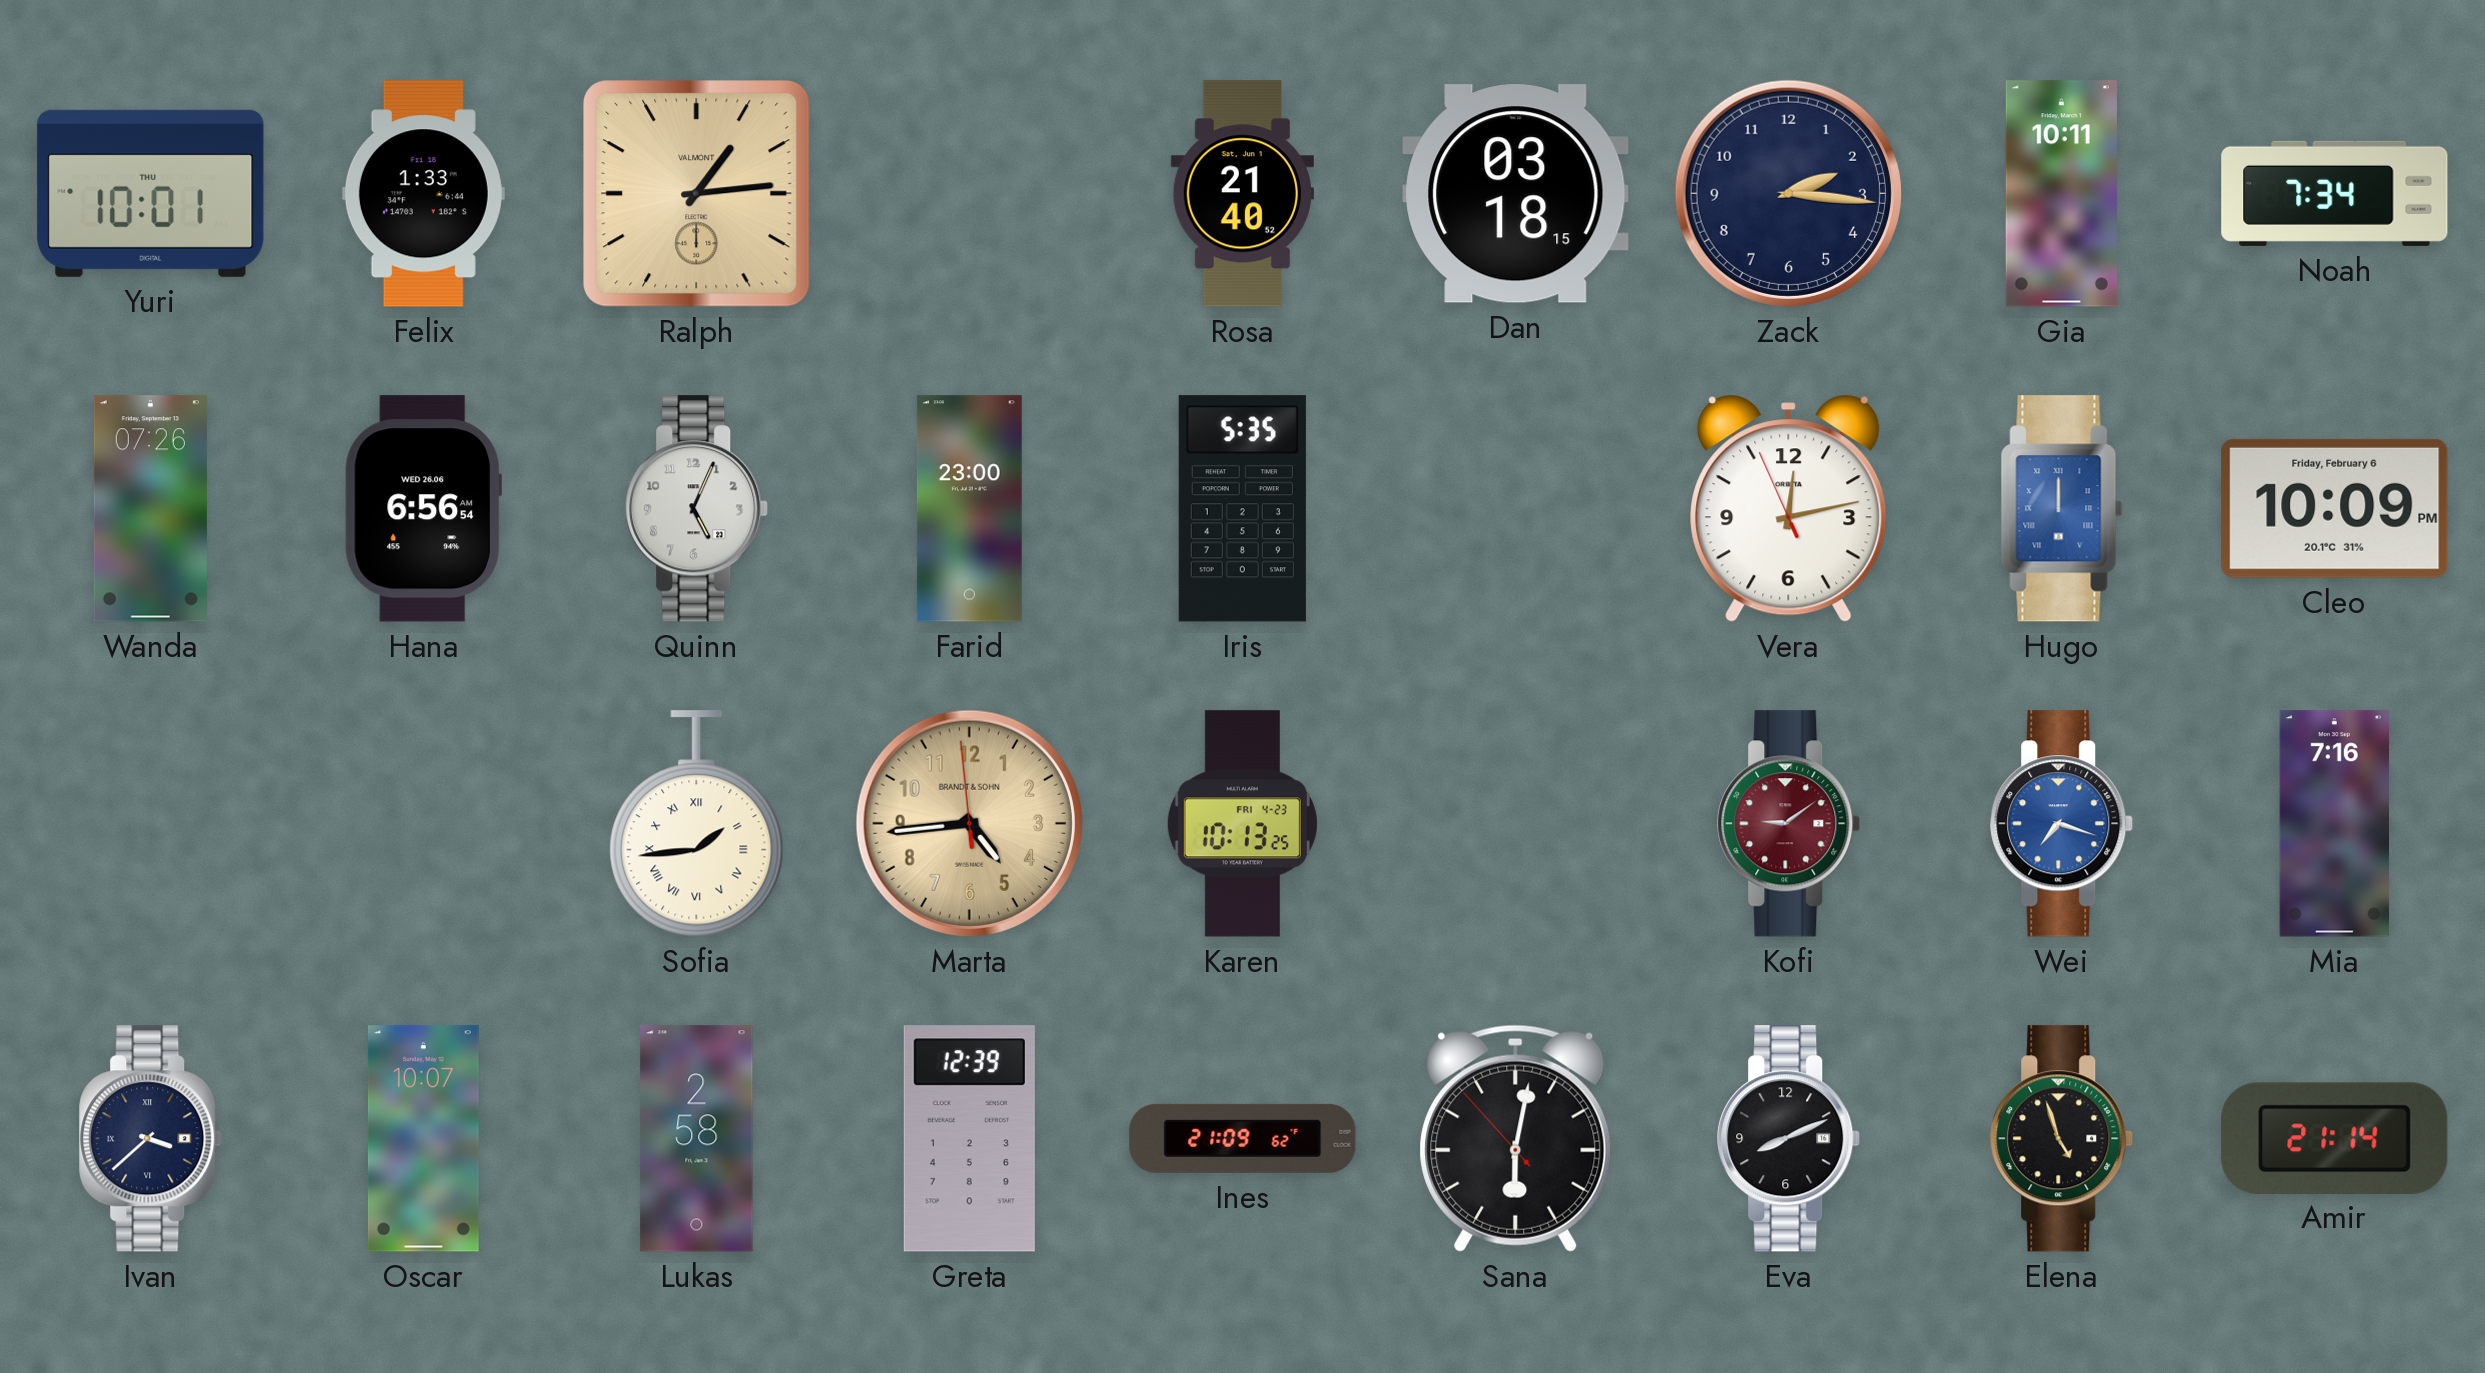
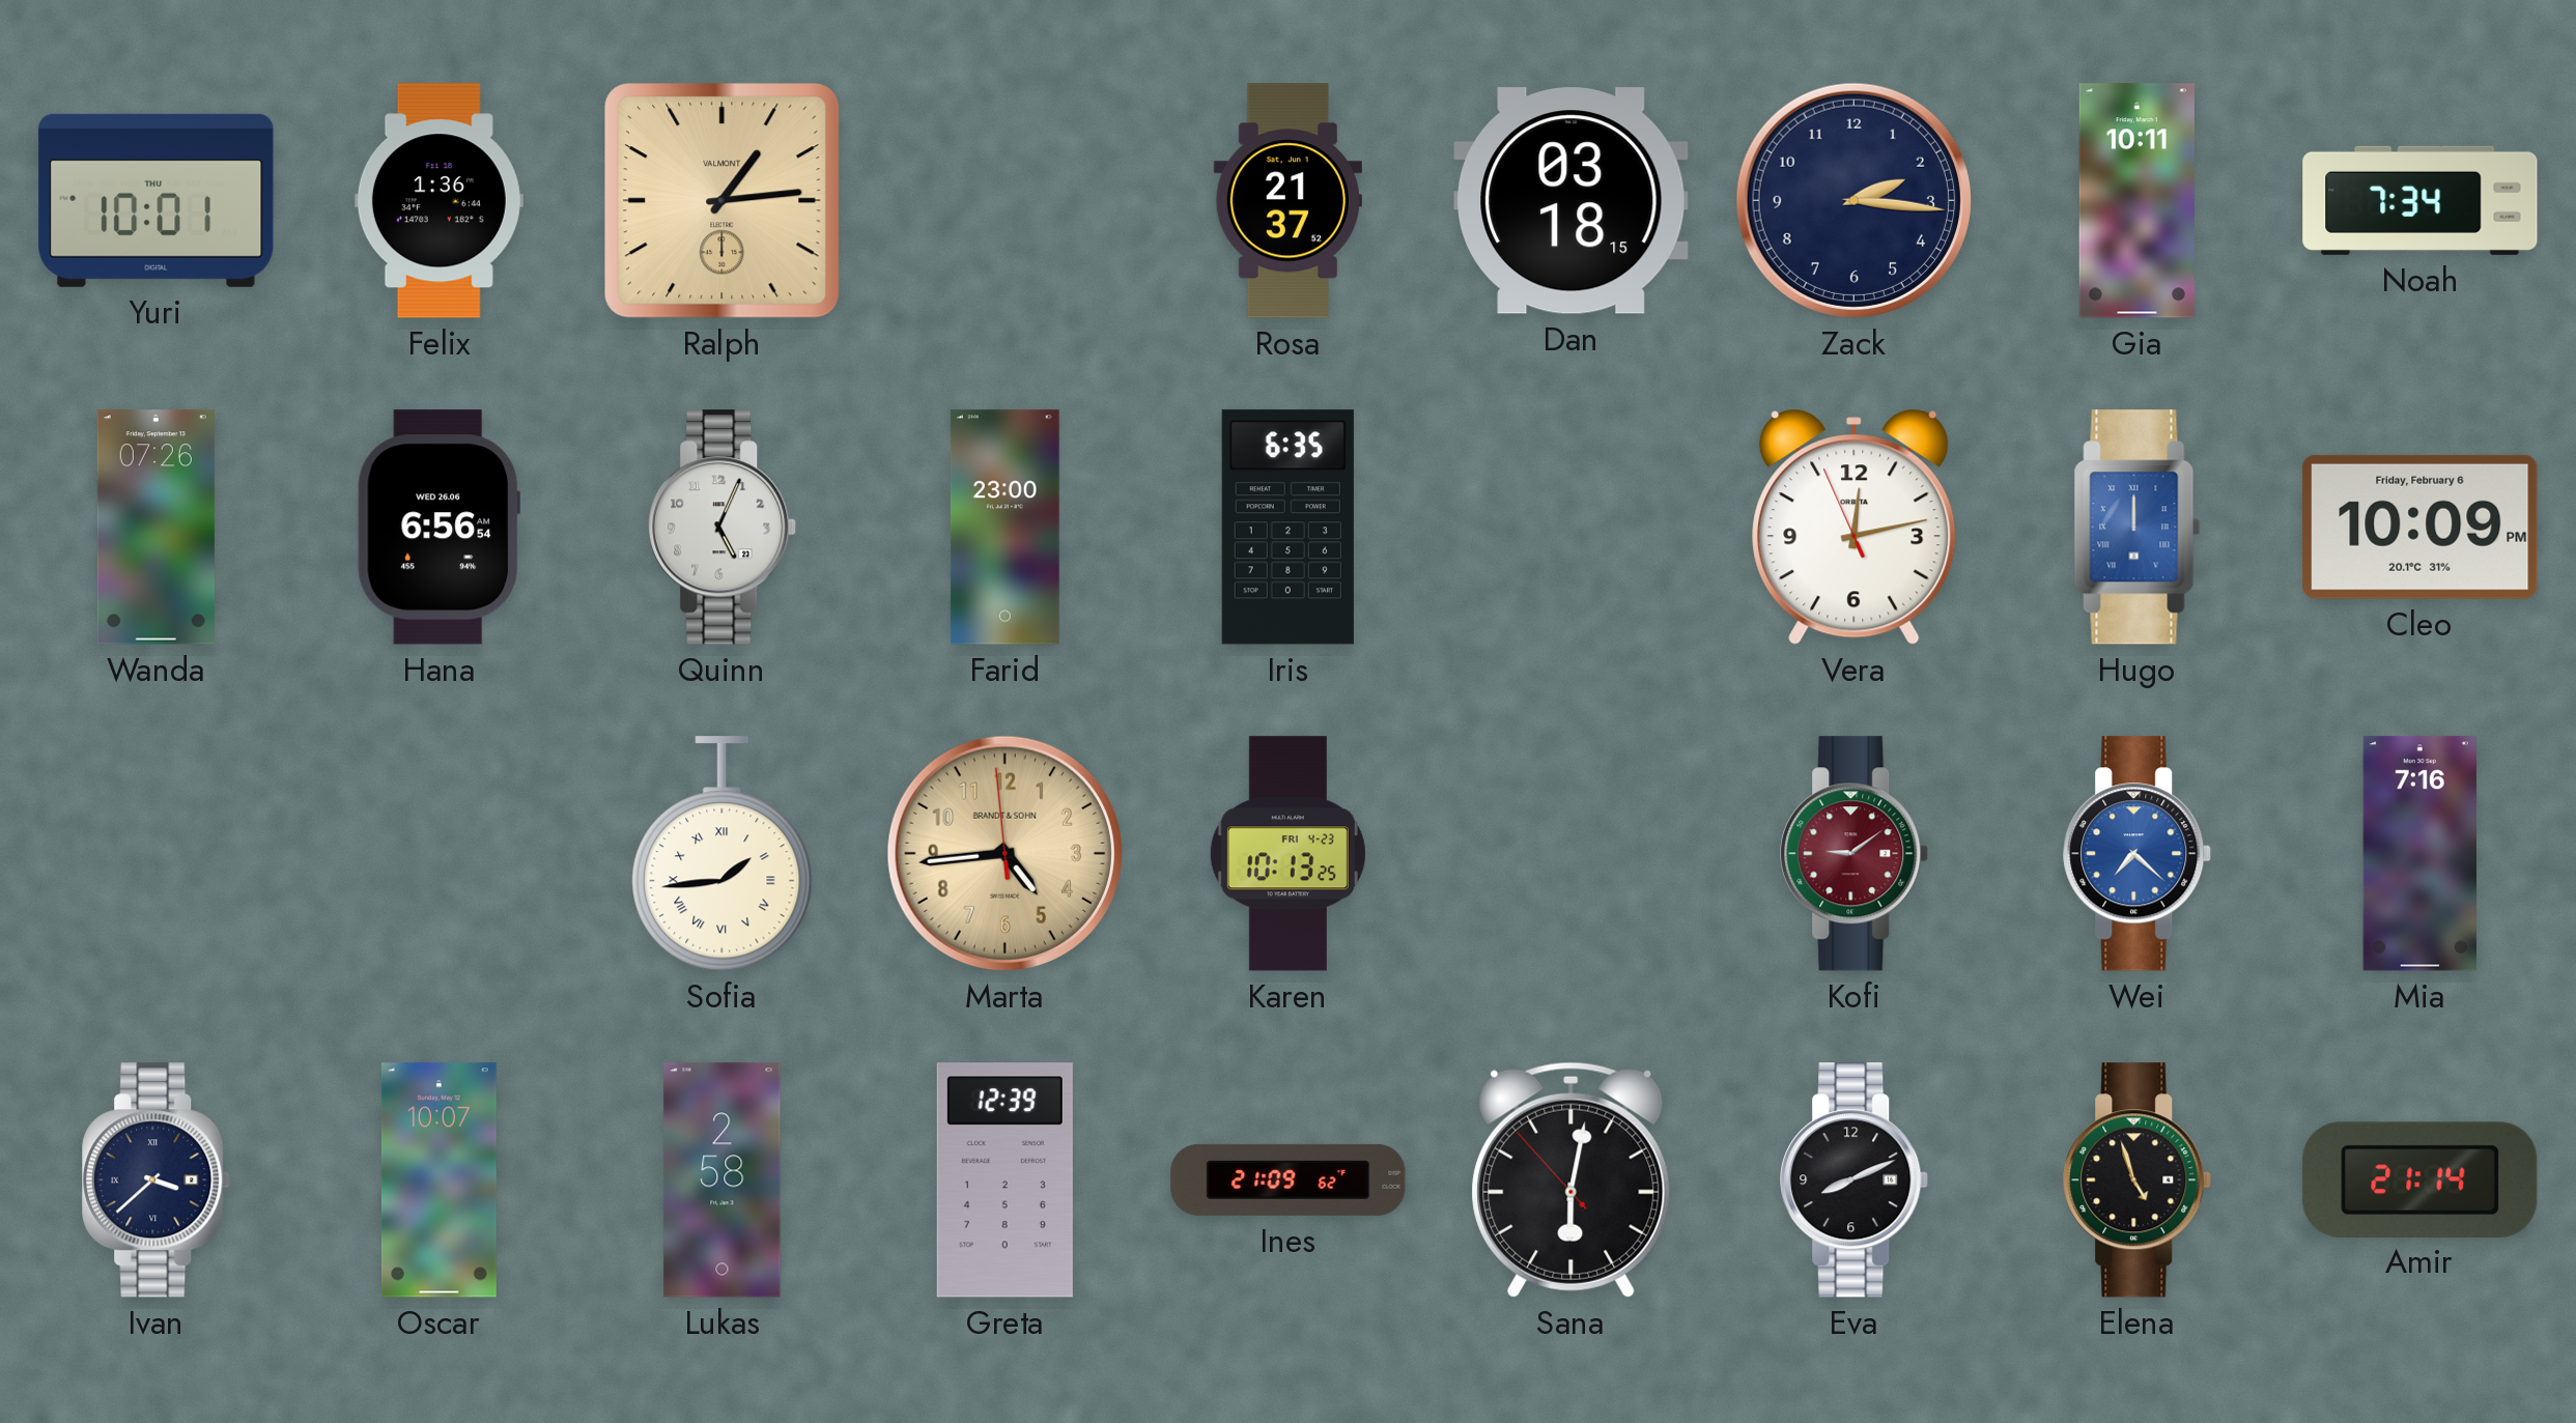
Felix: 1:33 -> 1:36
Rosa: 21:40 -> 21:37
Iris: 5:35 -> 6:35
Wei: 7:18 -> 7:22
